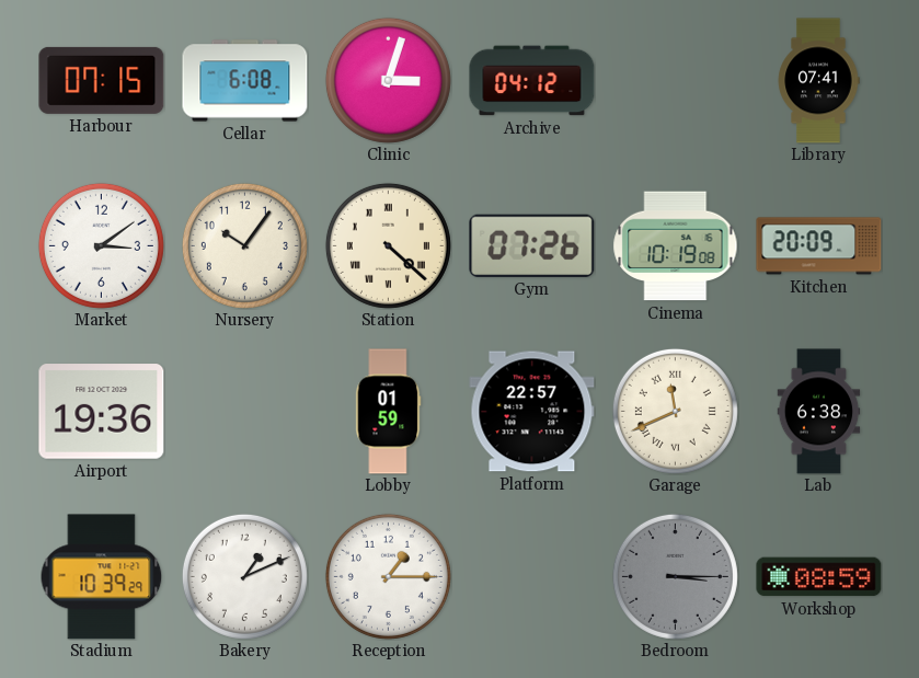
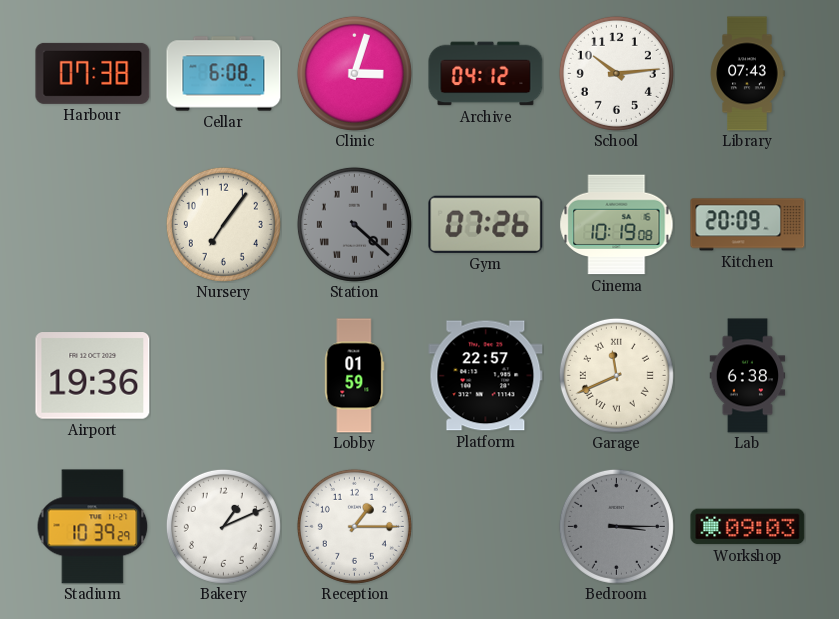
Harbour: 07:15 -> 07:38
School: none -> 10:14
Library: 07:41 -> 07:43
Market: 3:09 -> none
Nursery: 10:06 -> 7:06
Station dial: cream -> grey
Workshop: 08:59 -> 09:03
